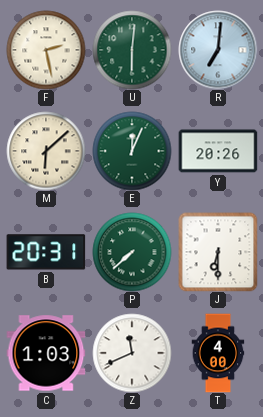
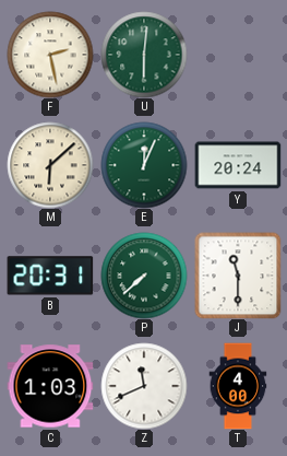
R: 7:01 -> none
Y: 20:26 -> 20:24
J: 6:30 -> 11:30
